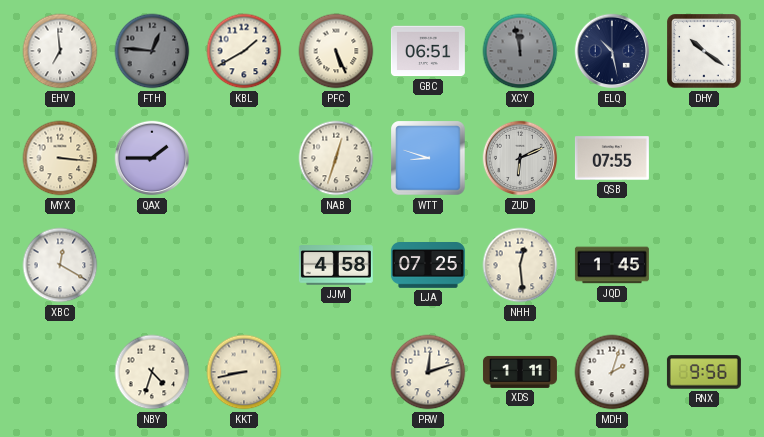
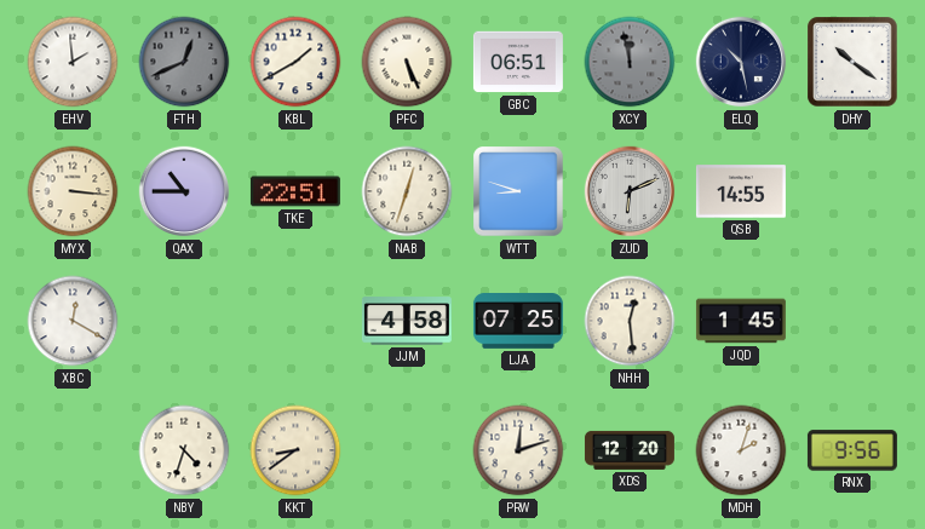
EHV: 6:59 -> 1:59
FTH: 12:46 -> 12:41
QAX: 1:45 -> 10:45
TKE: none -> 22:51
QSB: 07:55 -> 14:55
KKT: 8:43 -> 8:39
XDS: 1:11 -> 12:20
